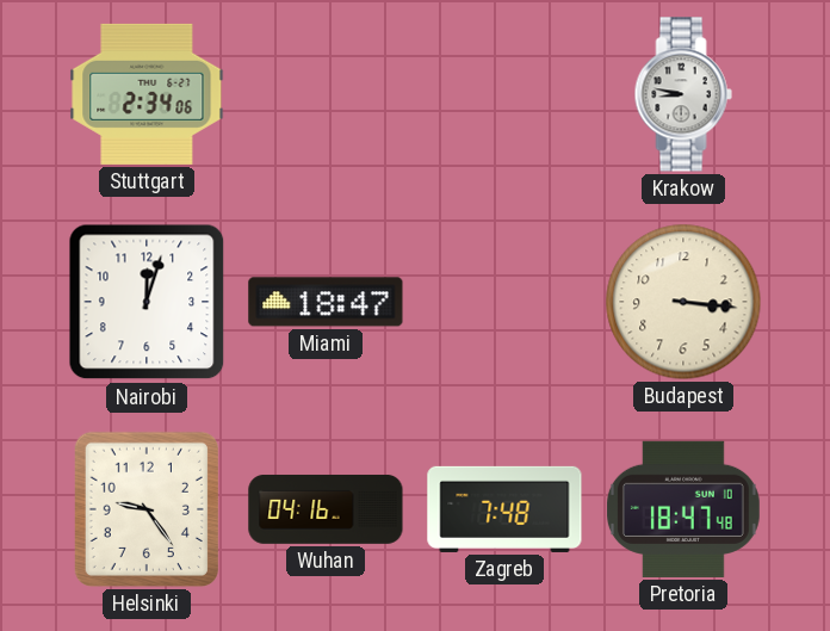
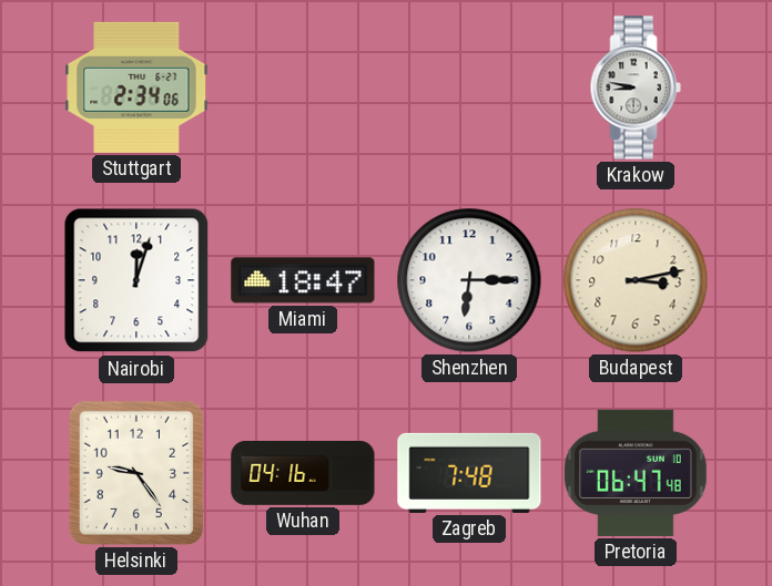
Shenzhen: none -> 6:15
Budapest: 3:16 -> 3:13
Pretoria: 18:47 -> 06:47
